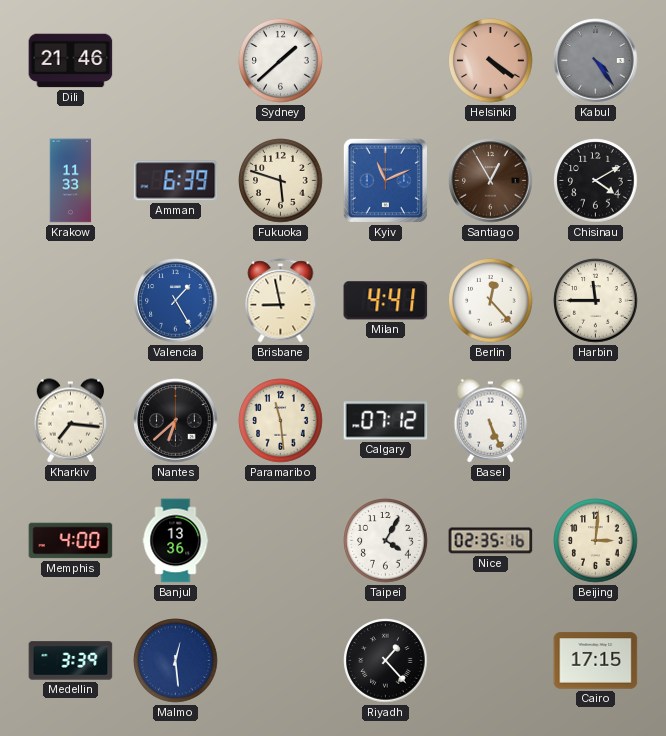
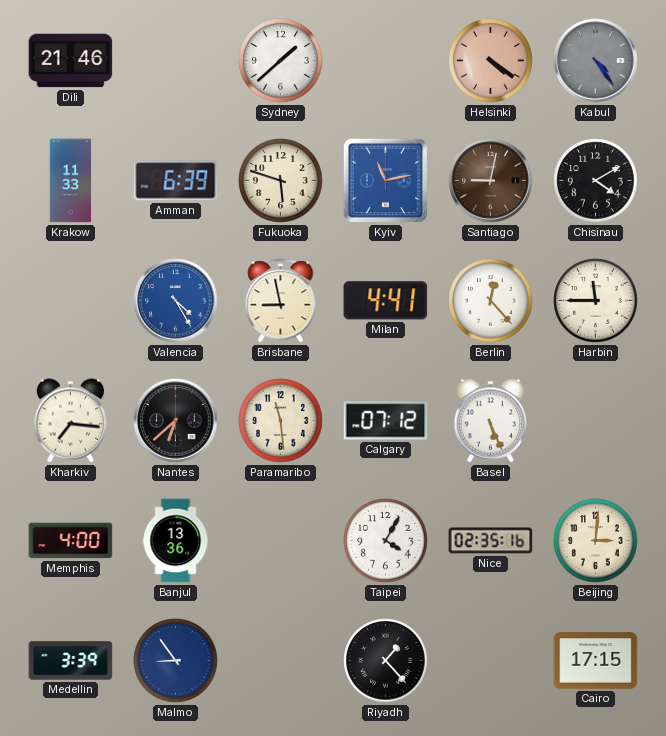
Kyiv: 11:11 -> 11:13
Santiago: 12:55 -> 9:02
Valencia: 1:25 -> 4:25
Malmo: 12:29 -> 8:54
